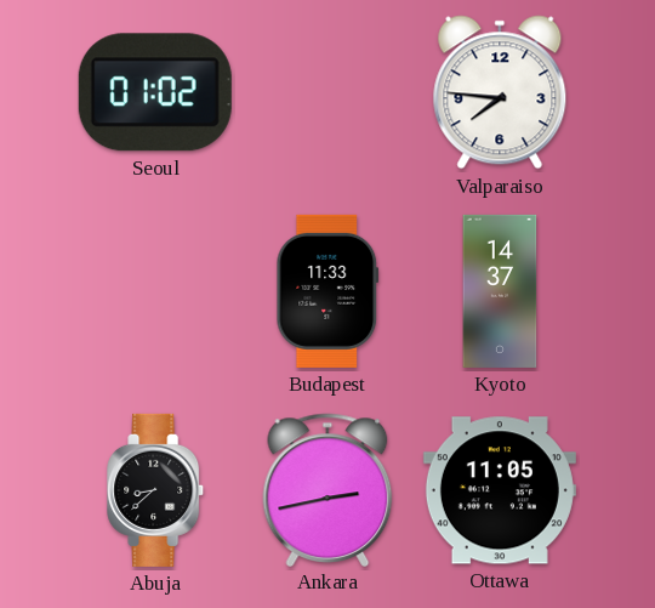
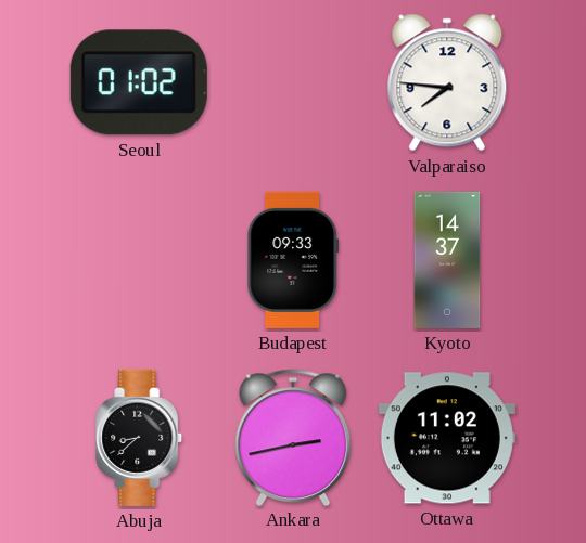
Budapest: 11:33 -> 09:33
Ottawa: 11:05 -> 11:02
